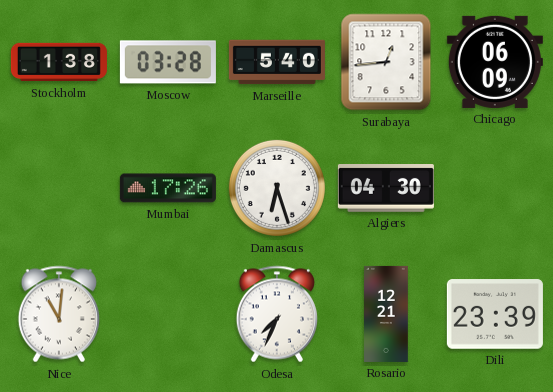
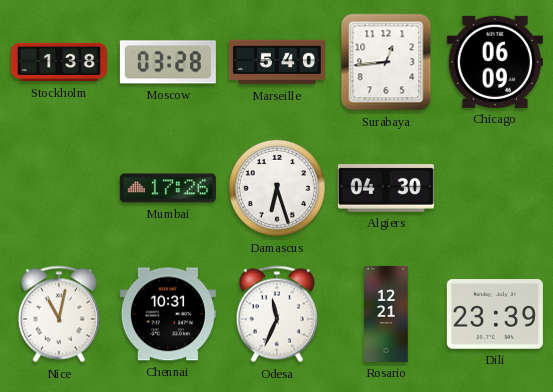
Nice: 11:01 -> 11:02
Chennai: none -> 10:31
Odesa: 7:34 -> 11:34
